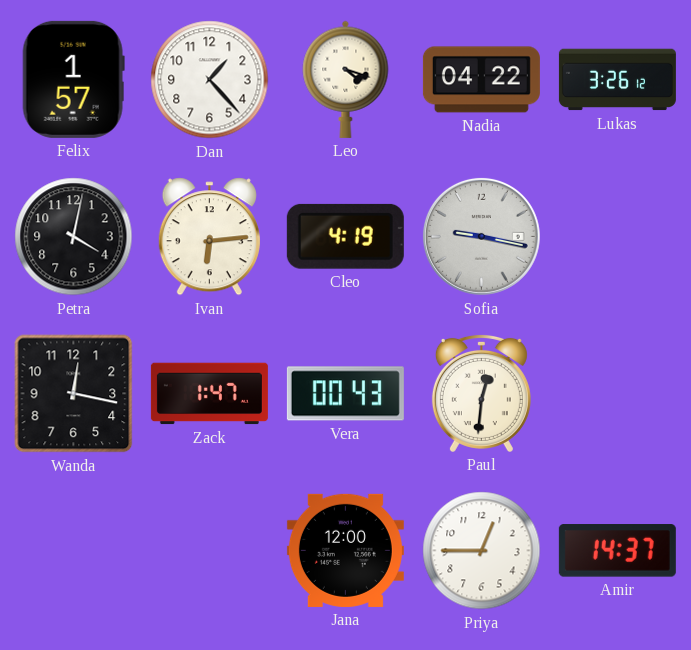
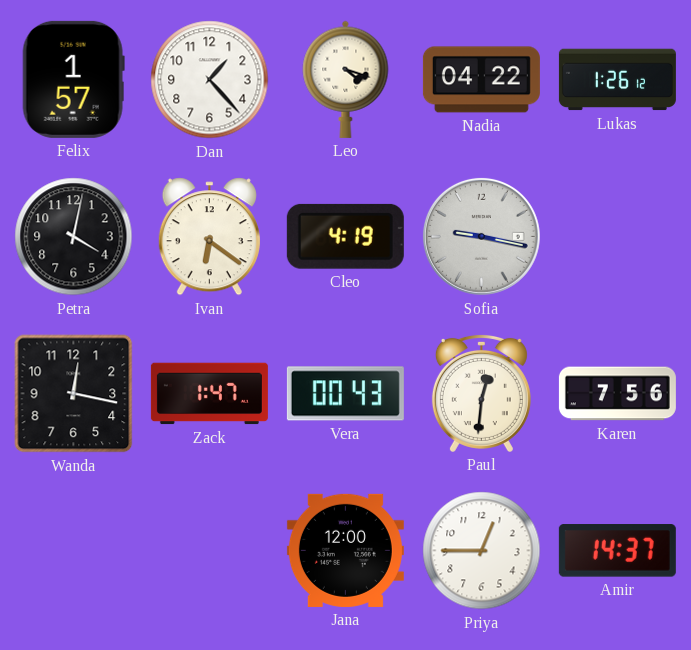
Lukas: 3:26 -> 1:26
Ivan: 6:14 -> 6:21
Karen: none -> 7:56
